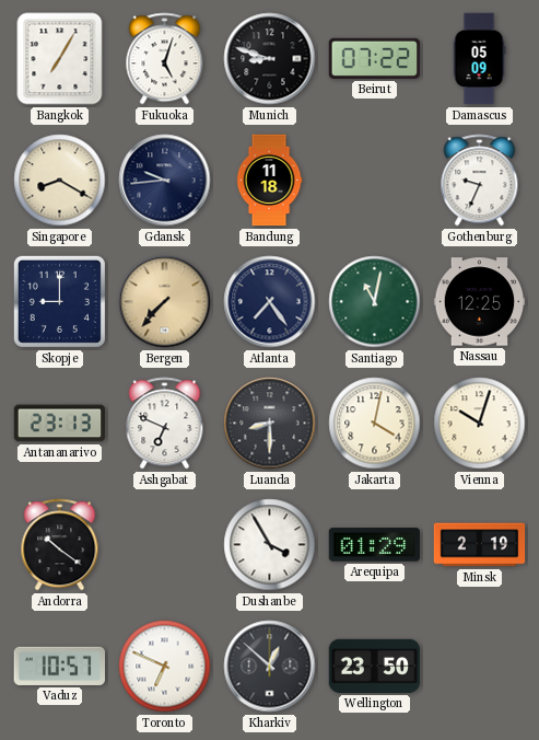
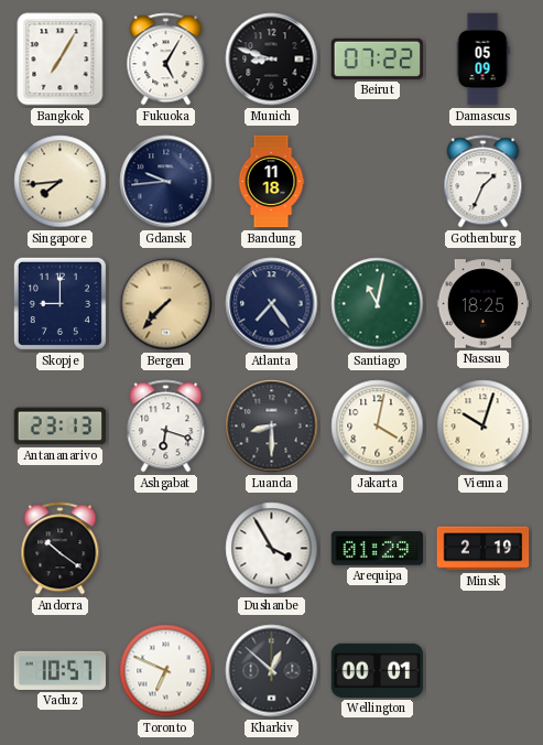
Fukuoka: 5:03 -> 5:05
Singapore: 8:20 -> 7:44
Gothenburg: 9:34 -> 1:34
Nassau: 12:25 -> 18:25
Ashgabat: 6:49 -> 6:18
Wellington: 23:50 -> 00:01
